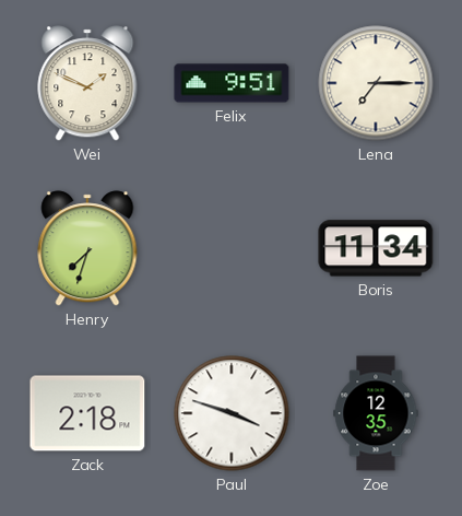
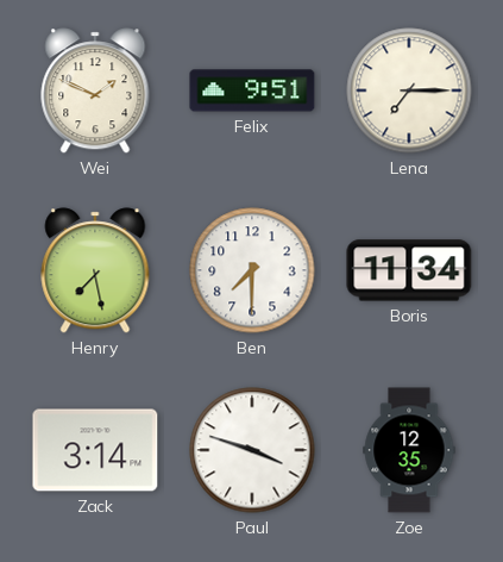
Henry: 7:33 -> 7:28
Ben: none -> 7:30
Zack: 2:18 -> 3:14
